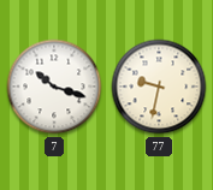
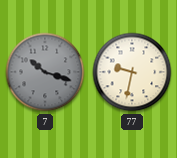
7 dial: white -> grey
